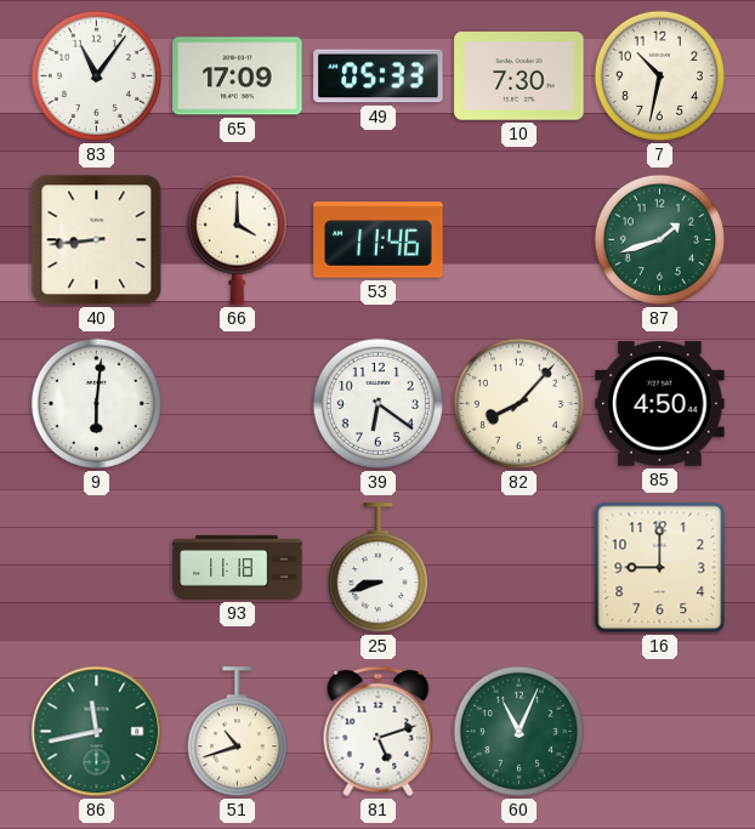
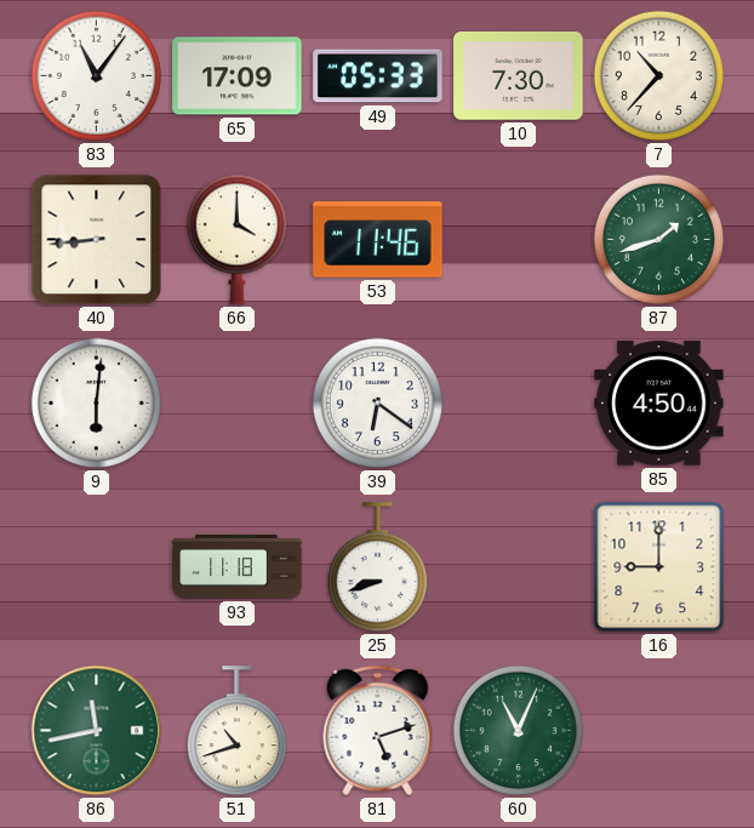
7: 10:32 -> 10:37
82: 8:07 -> none
